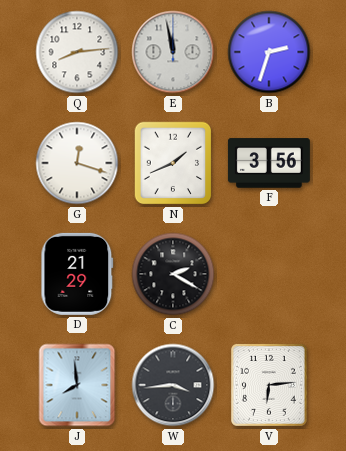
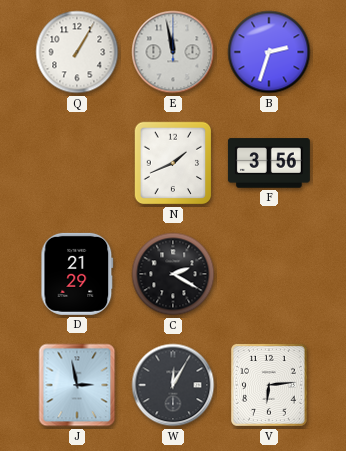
Q: 8:14 -> 1:05
G: 12:18 -> none
J: 7:59 -> 2:58
W: 3:44 -> 12:05
